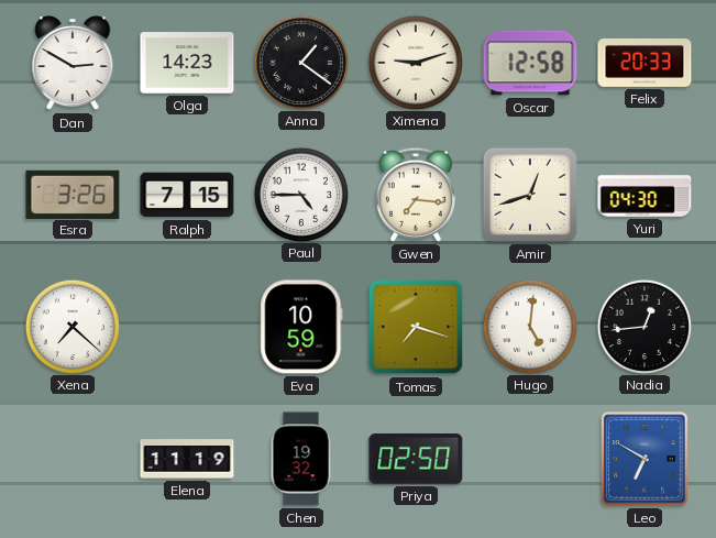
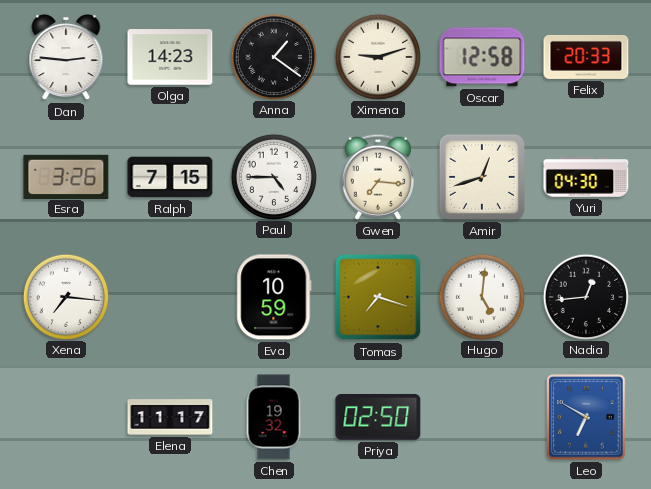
Dan: 2:50 -> 2:46
Xena: 7:22 -> 7:16
Elena: 11:19 -> 11:17
